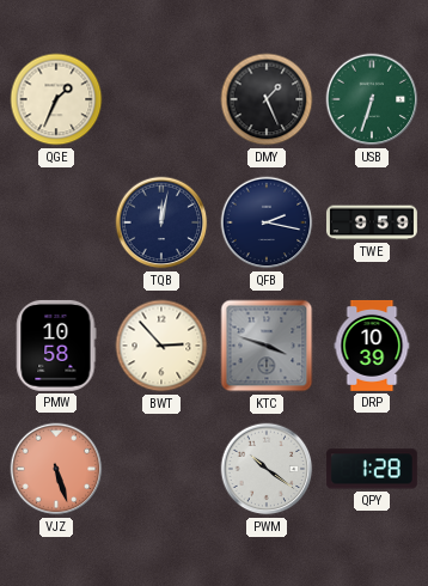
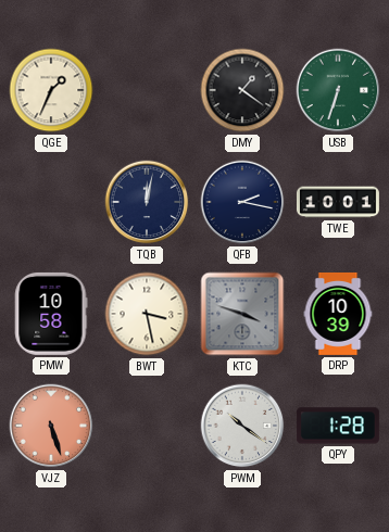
DMY: 1:26 -> 1:21
TWE: 9:59 -> 10:01
BWT: 2:53 -> 3:28
